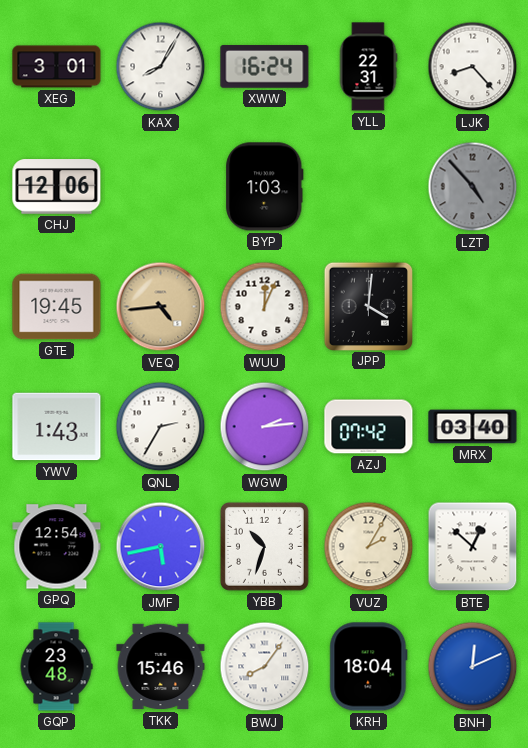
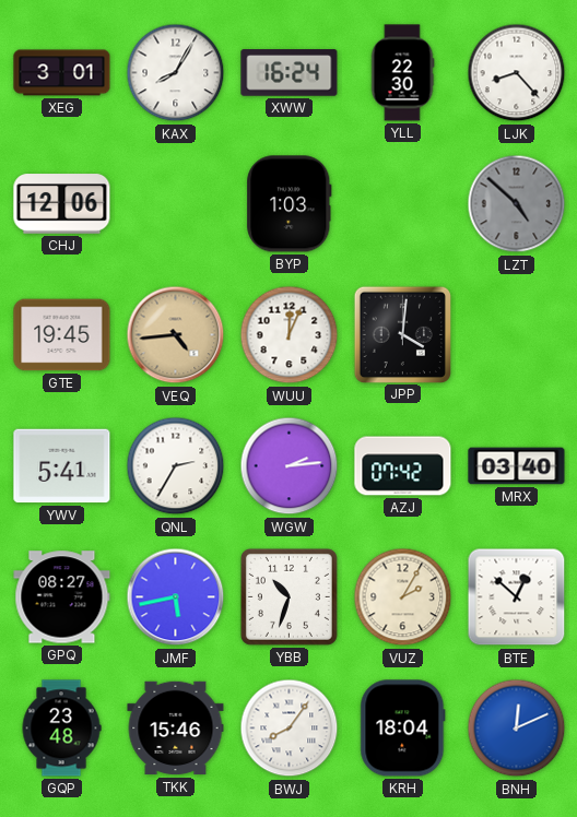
YLL: 22:31 -> 22:30
LZT: 4:53 -> 4:52
YWV: 1:43 -> 5:41
GPQ: 12:54 -> 08:27
